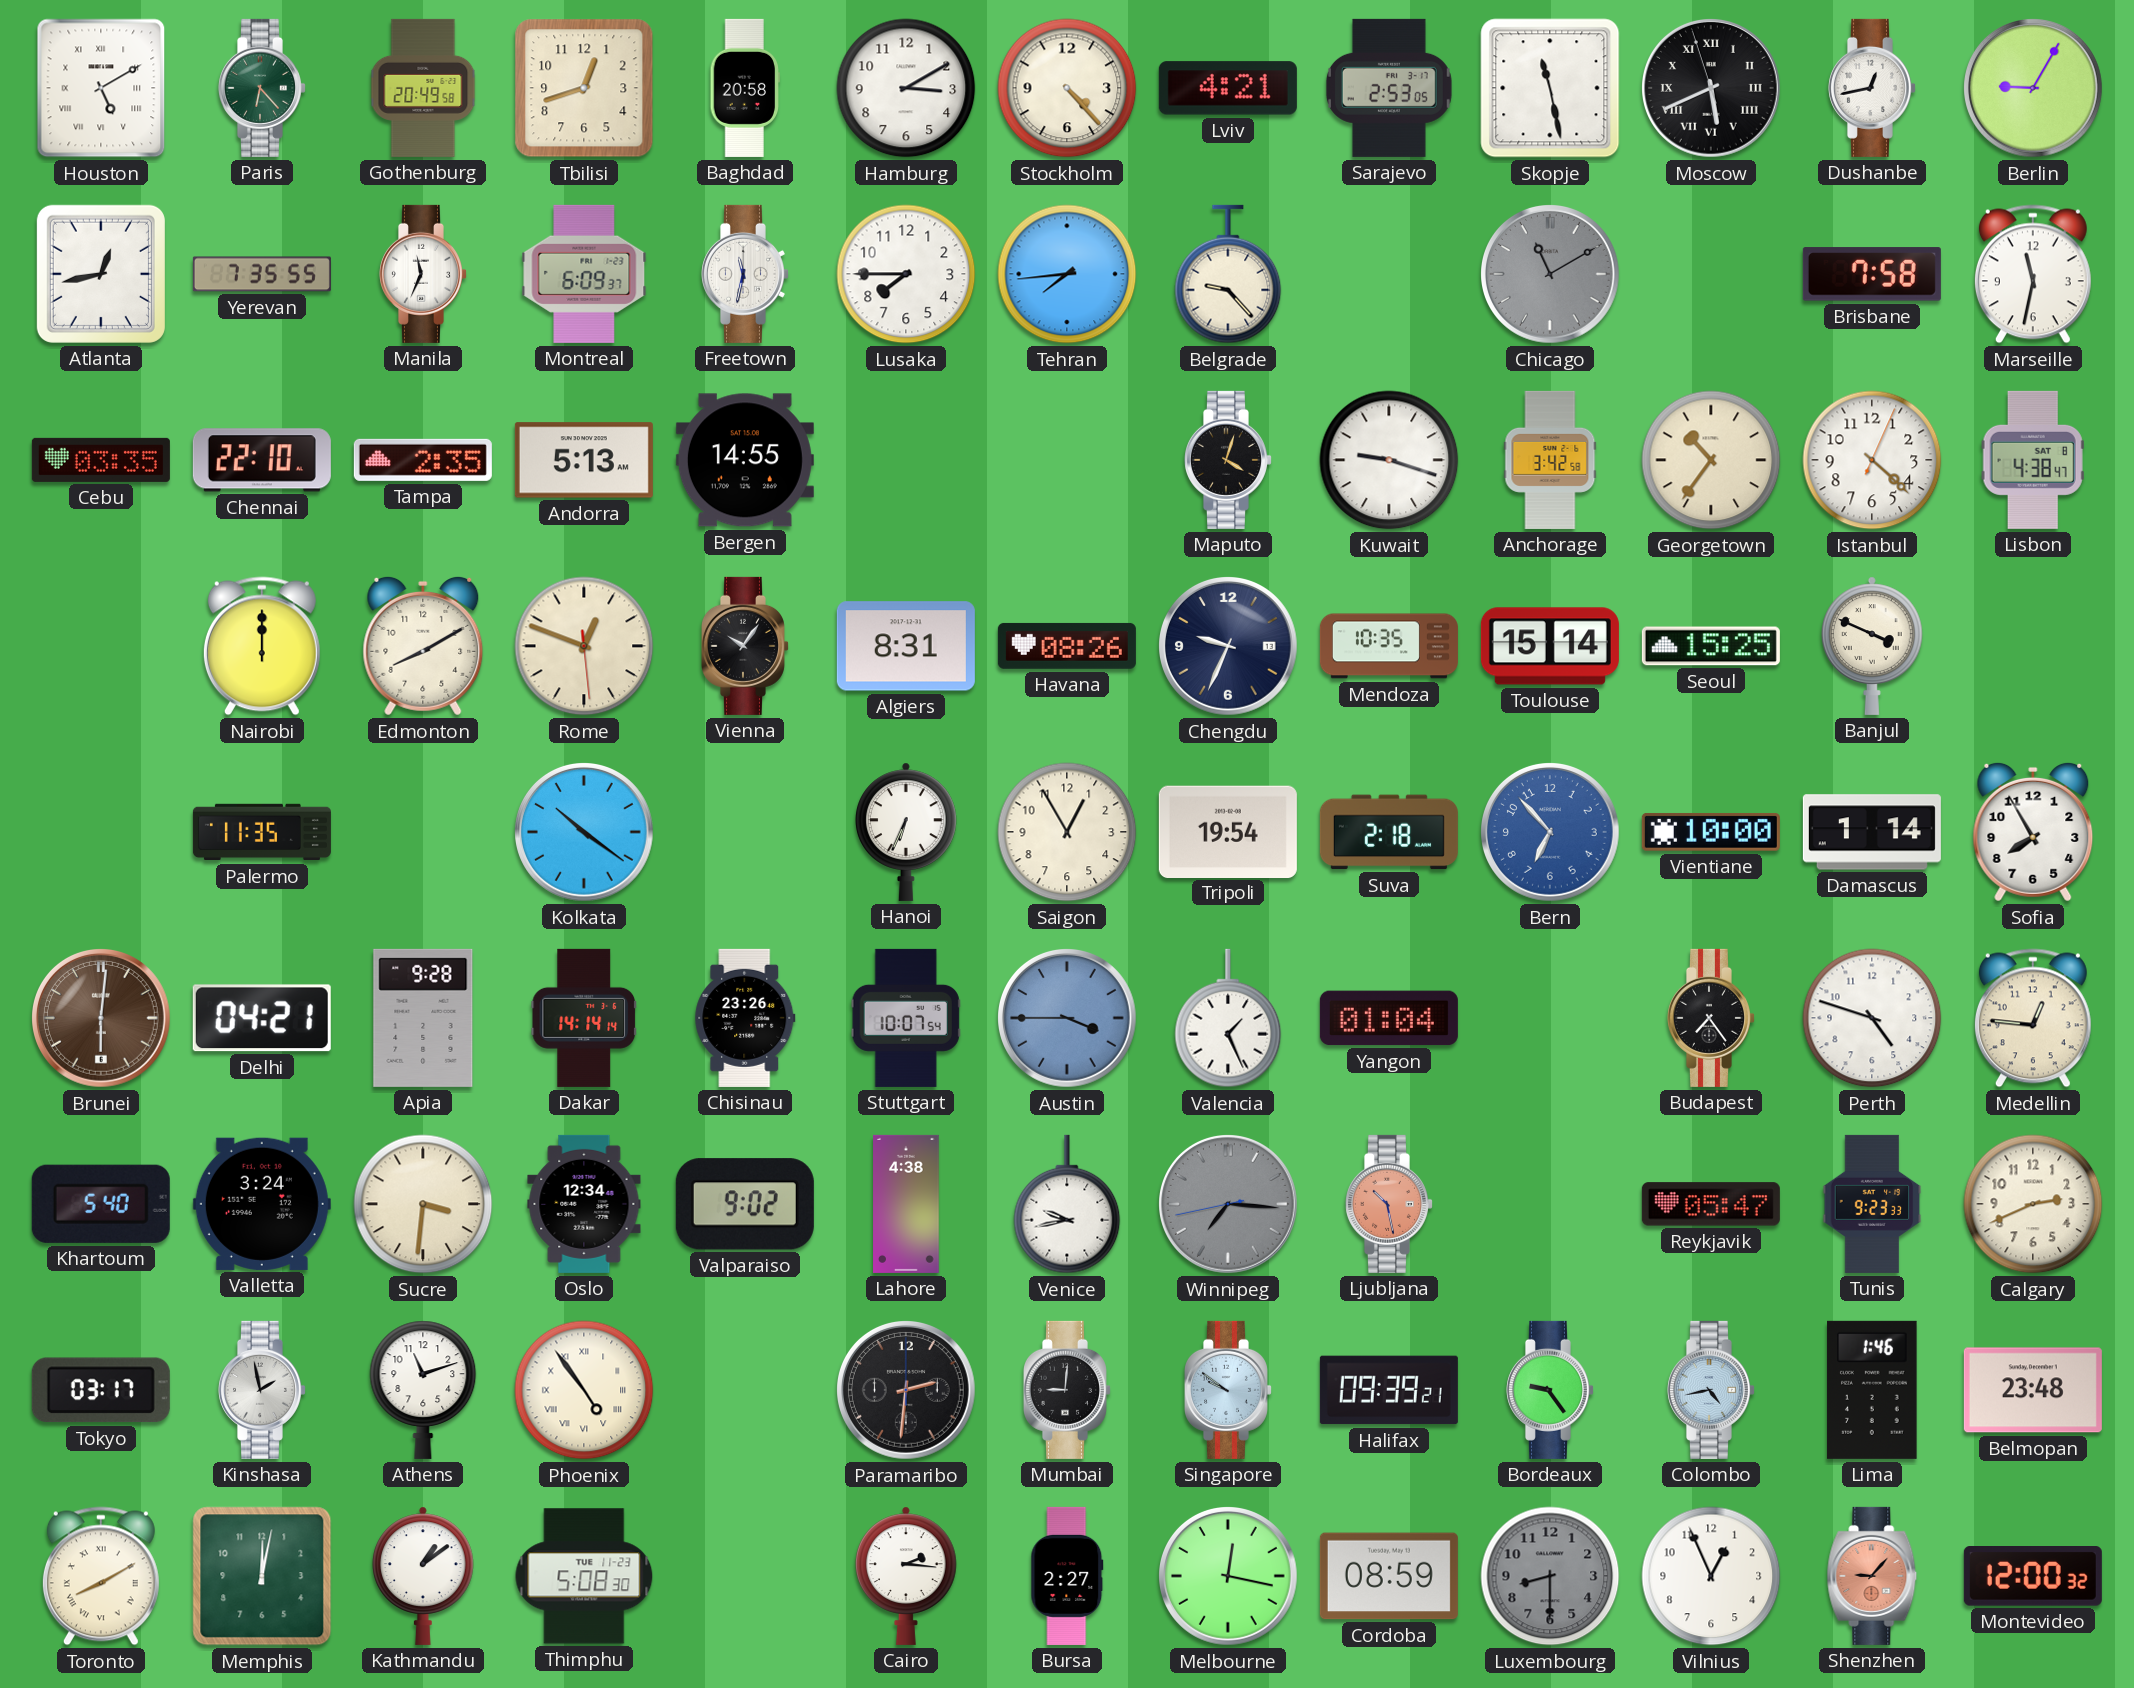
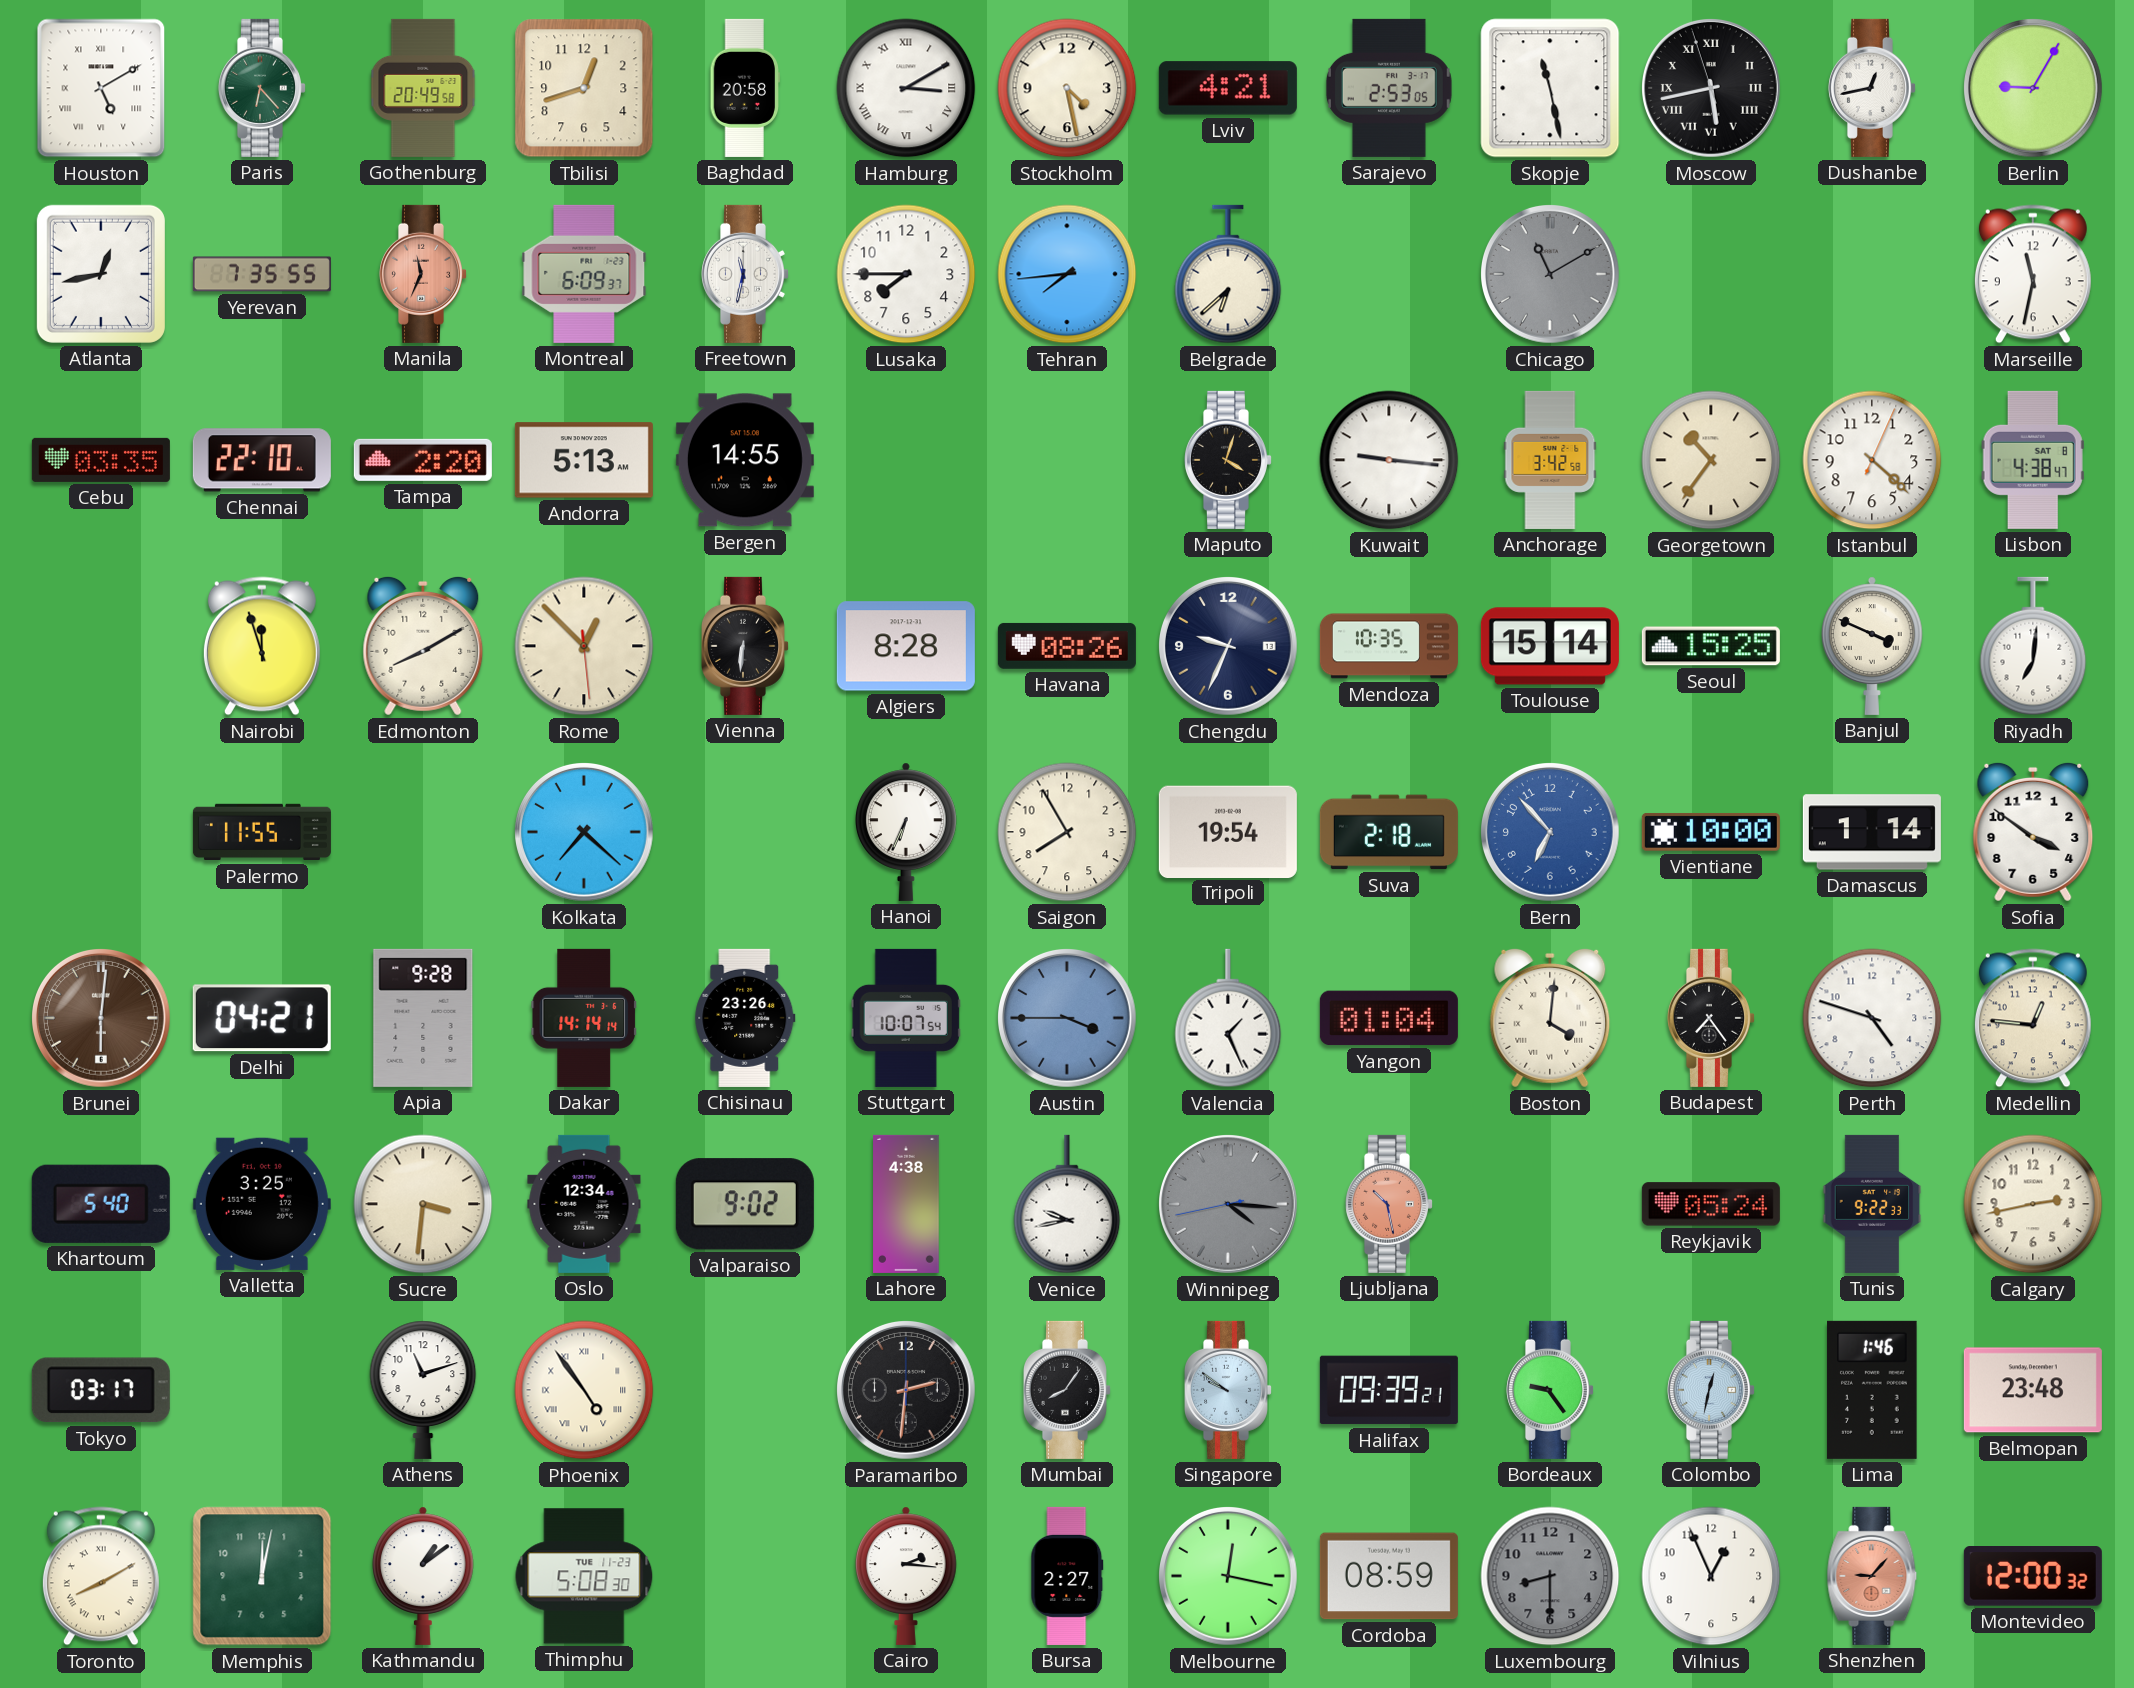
Hamburg numerals: Arabic -> Roman
Stockholm: 4:23 -> 4:28
Moscow: 5:40 -> 5:42
Manila dial: white -> salmon
Belgrade: 9:23 -> 6:38
Brisbane: 7:58 -> none
Tampa: 2:35 -> 2:20
Kuwait: 9:18 -> 9:16
Nairobi: 12:00 -> 11:57
Rome: 12:48 -> 12:52
Vienna: 10:06 -> 6:31
Algiers: 8:31 -> 8:28
Riyadh: none -> 7:01
Palermo: 11:35 -> 11:55
Kolkata: 10:21 -> 7:22
Saigon: 12:55 -> 7:55
Sofia: 7:55 -> 3:51
Boston: none -> 4:01
Valletta: 3:24 -> 3:25
Winnipeg: 7:15 -> 4:15
Reykjavik: 05:47 -> 05:24
Tunis: 9:23 -> 9:22
Calgary: 2:41 -> 2:43
Kinshasa: 1:58 -> none
Mumbai: 9:01 -> 8:06
Colombo: 4:43 -> 12:32
